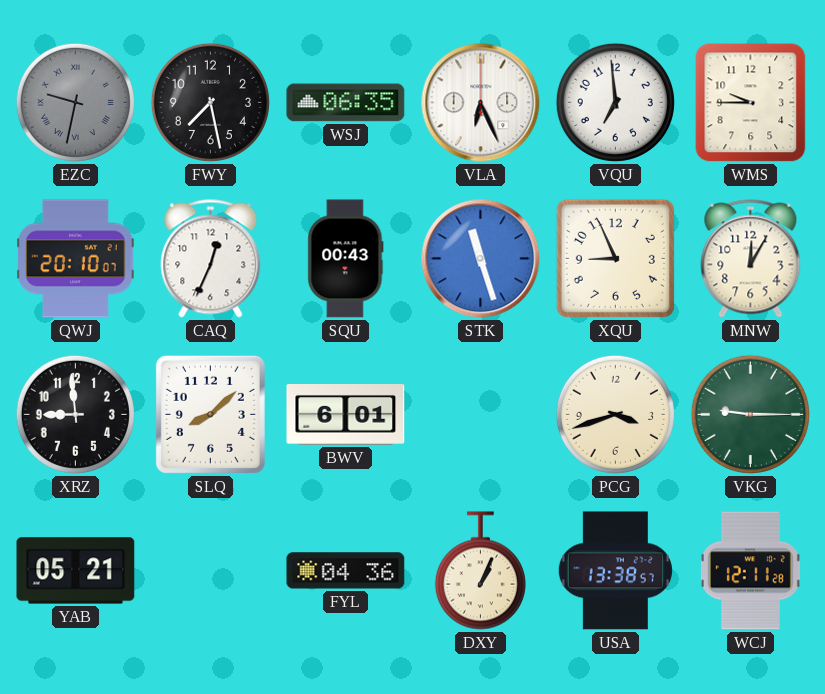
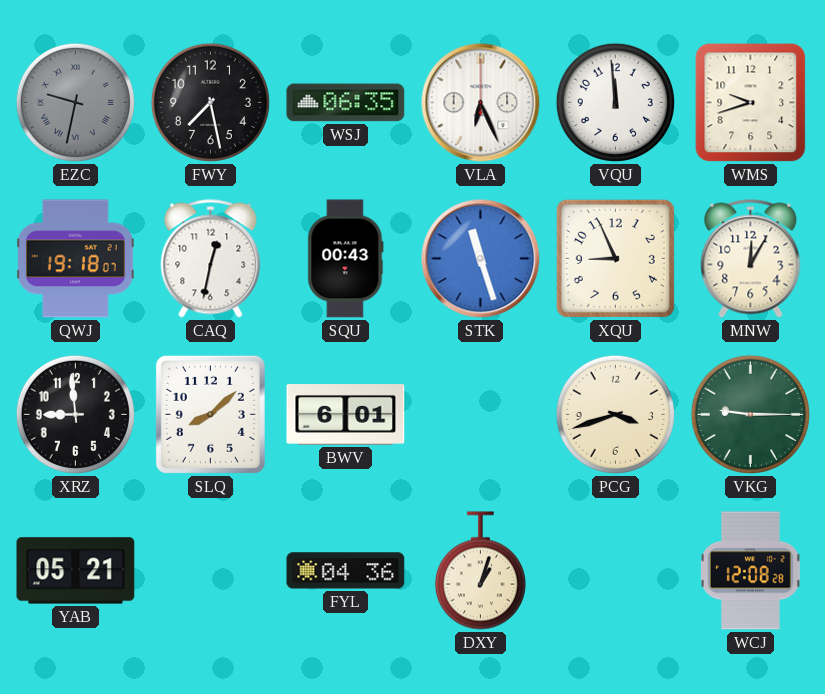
VQU: 6:59 -> 11:59
WMS: 9:45 -> 9:42
QWJ: 20:10 -> 19:18
CAQ: 12:34 -> 12:32
DXY: 1:04 -> 1:03
USA: 13:38 -> none
WCJ: 12:11 -> 12:08
